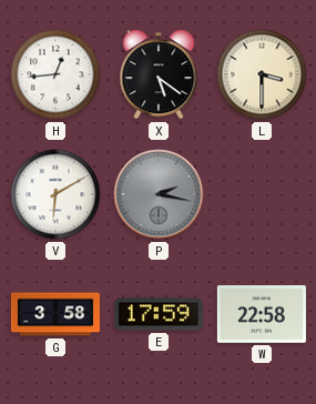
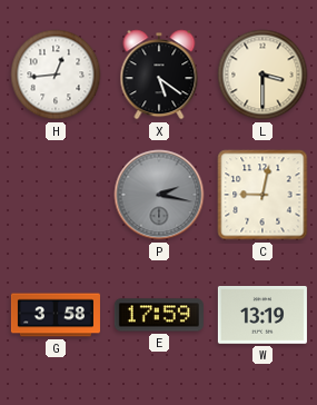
V: 6:10 -> none
C: none -> 9:02
W: 22:58 -> 13:19
